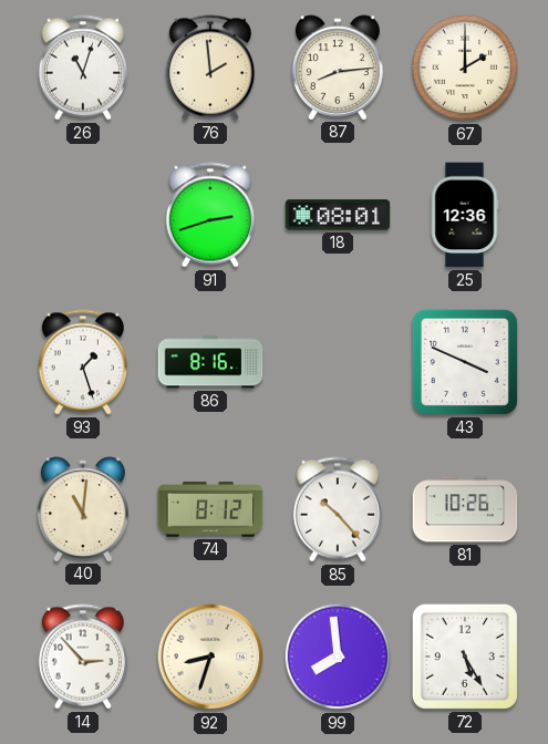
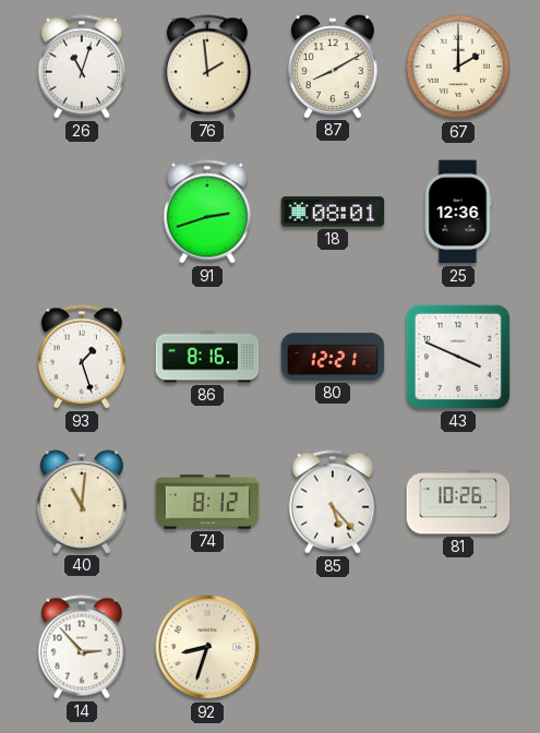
87: 8:14 -> 8:10
80: none -> 12:21
85: 10:23 -> 5:23
99: 7:59 -> none
72: 5:25 -> none
